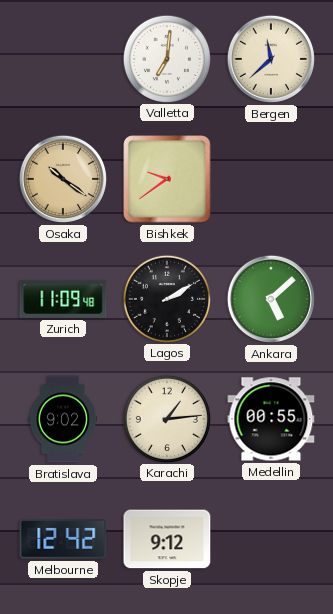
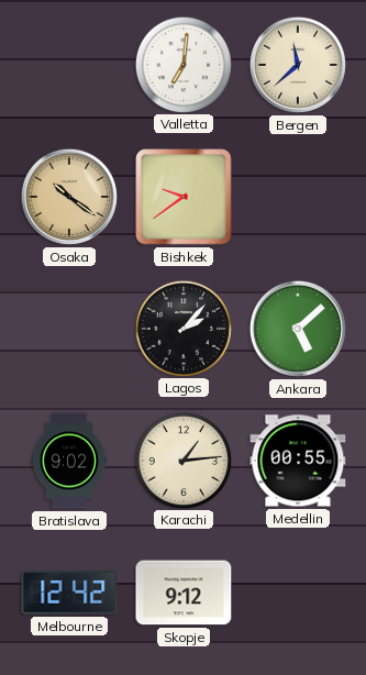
Zurich: 11:09 -> none
Lagos: 2:10 -> 2:07
